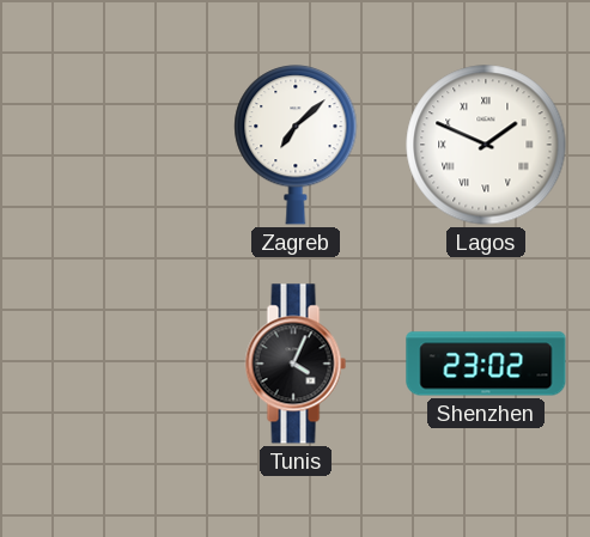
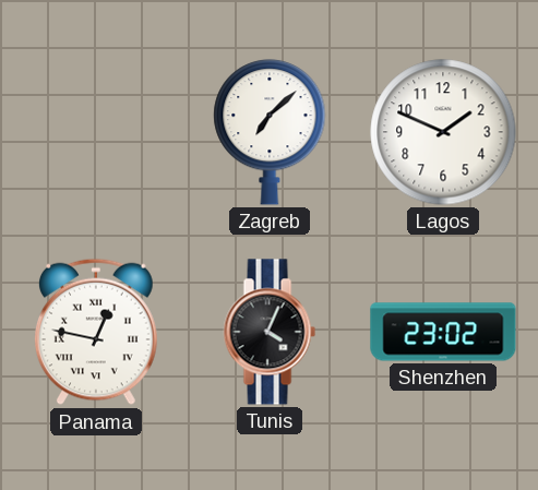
Lagos numerals: Roman -> Arabic
Panama: none -> 12:47
